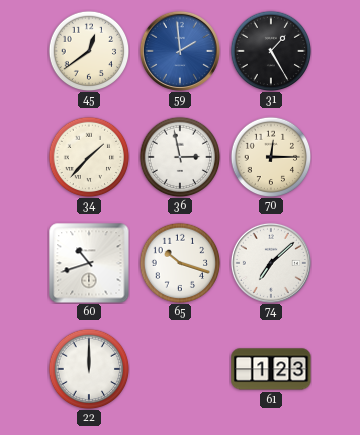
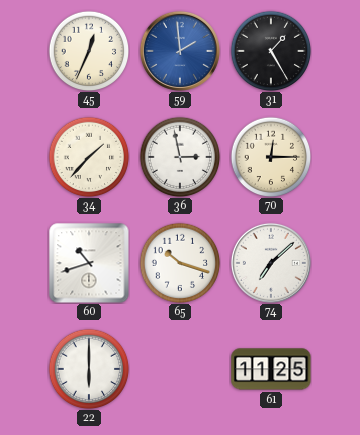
45: 12:39 -> 12:34
22: 12:00 -> 6:00
61: 1:23 -> 11:25
